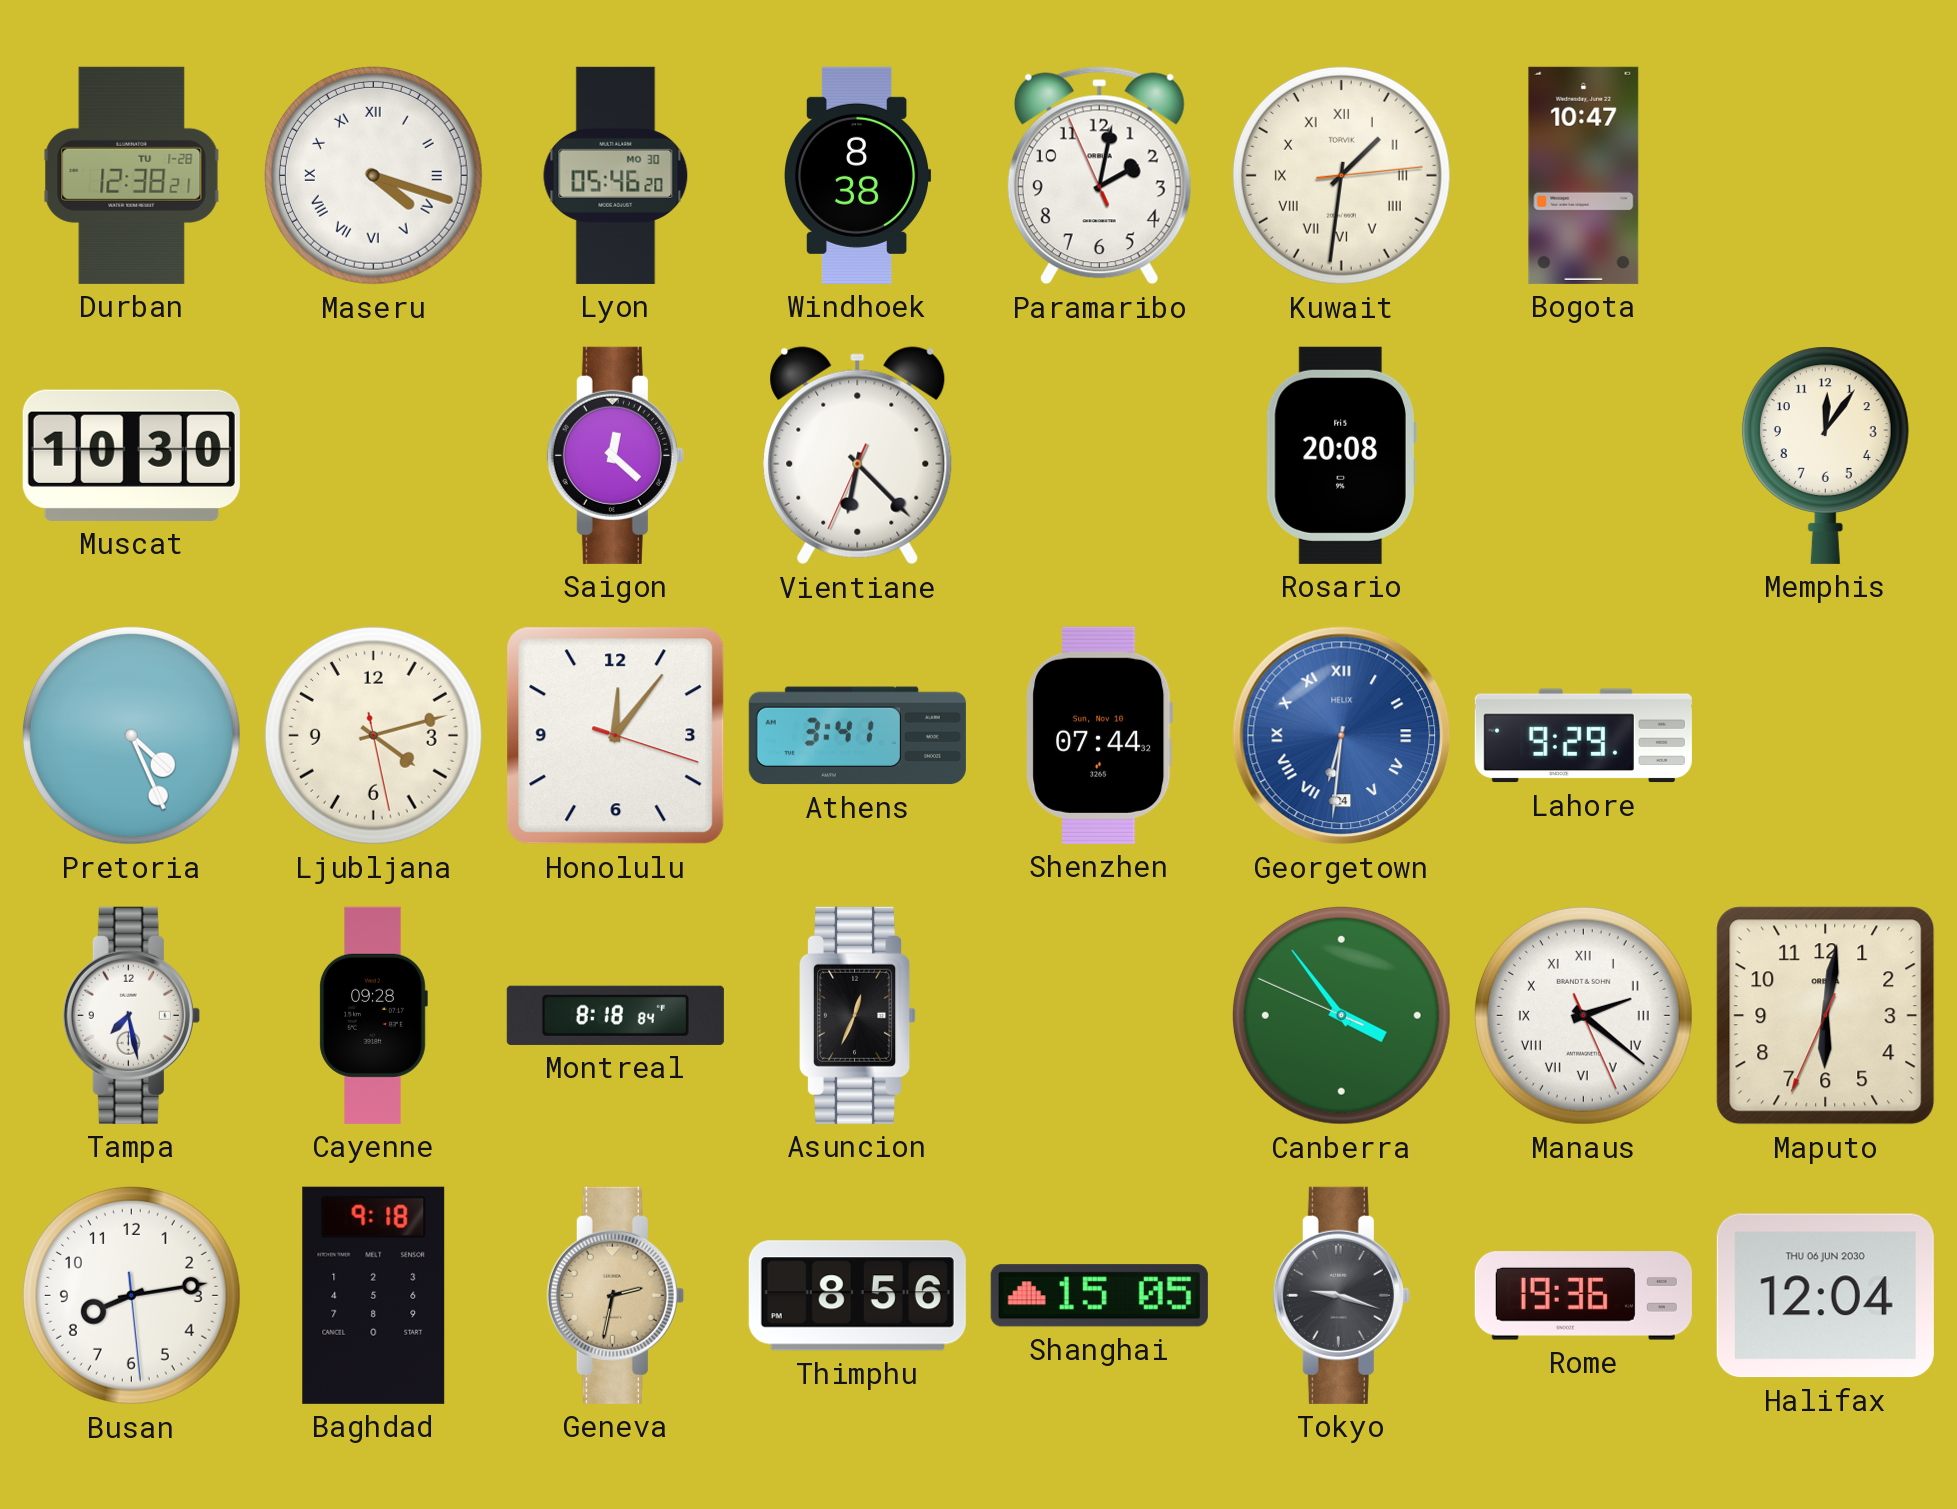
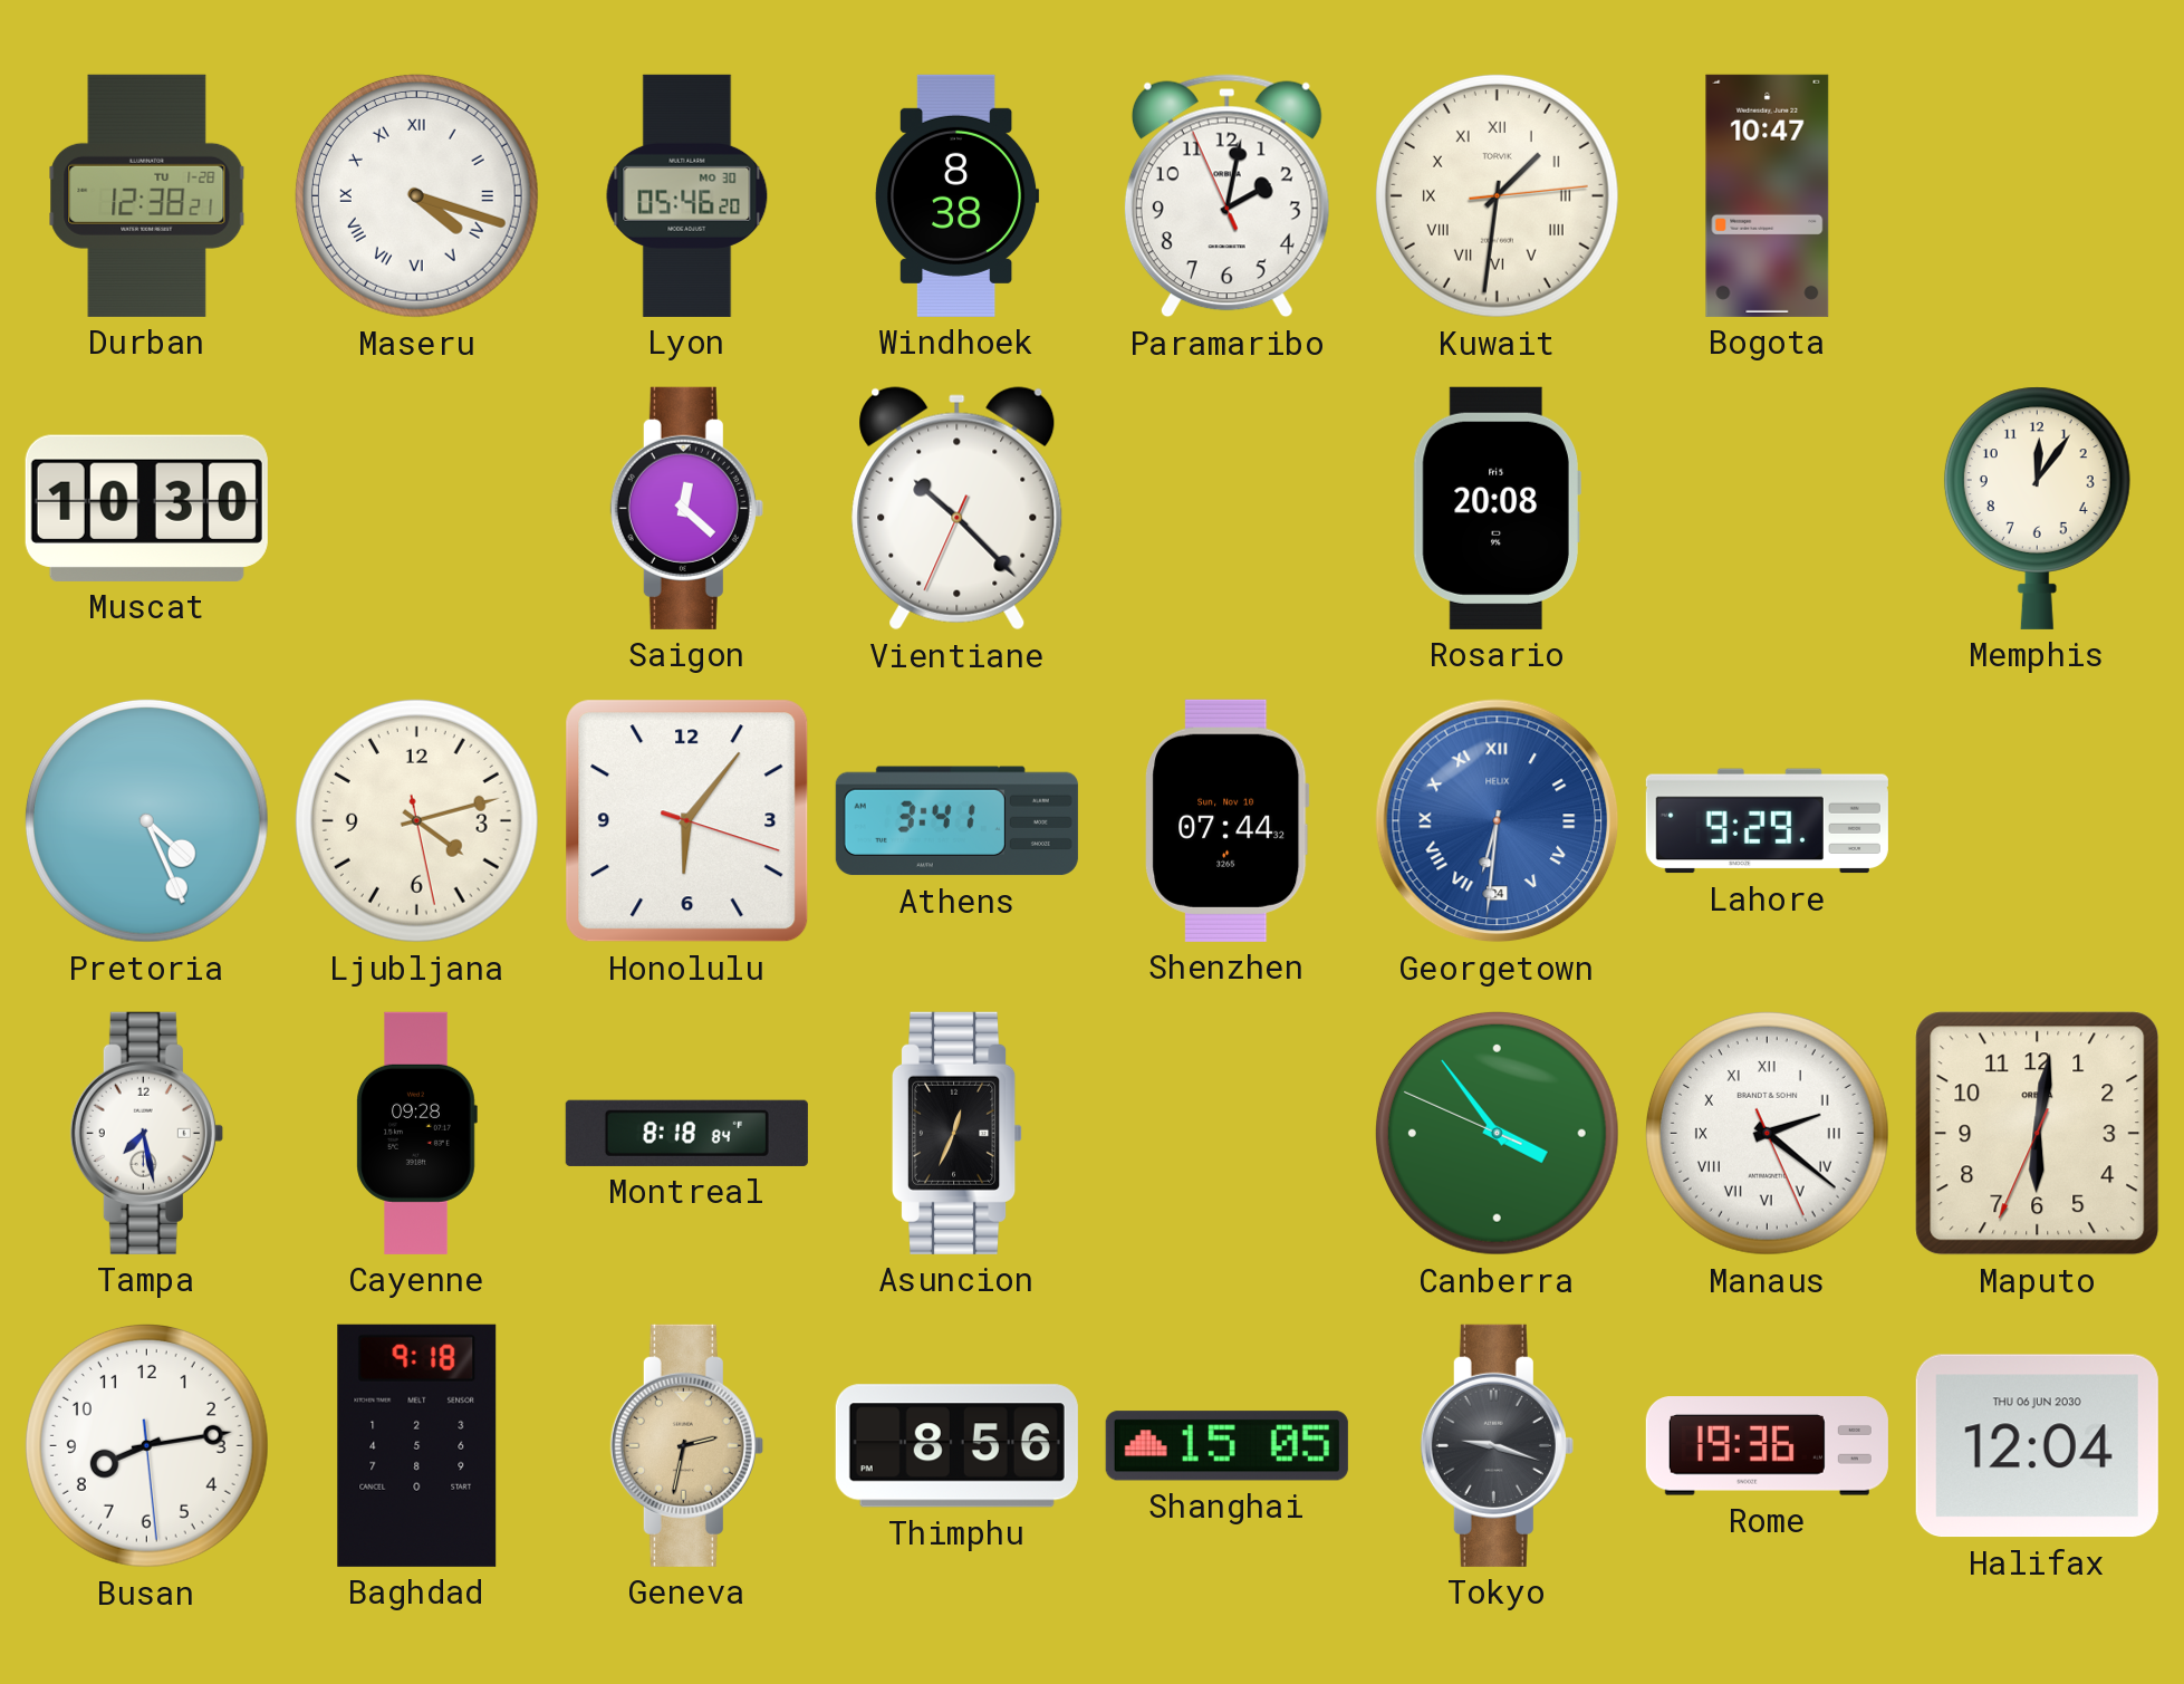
Vientiane: 6:22 -> 10:22
Honolulu: 12:06 -> 6:06
